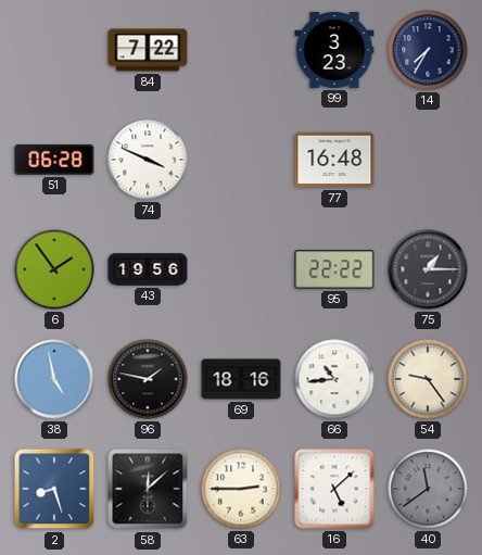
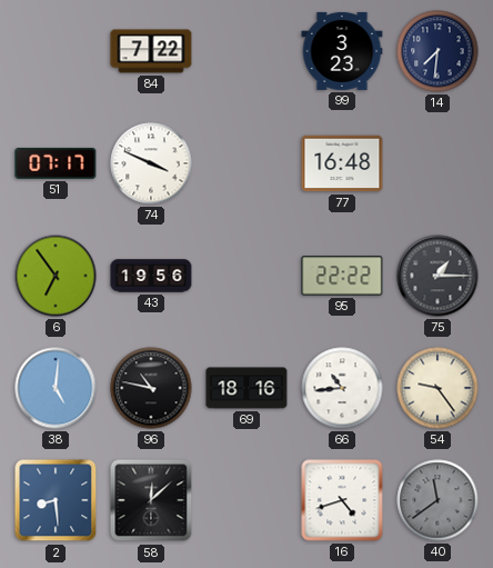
14: 7:35 -> 7:31
51: 06:28 -> 07:17
6: 1:54 -> 6:54
38: 4:58 -> 5:01
96: 1:47 -> 10:47
2: 8:27 -> 8:29
63: 2:45 -> none
16: 5:08 -> 4:42
